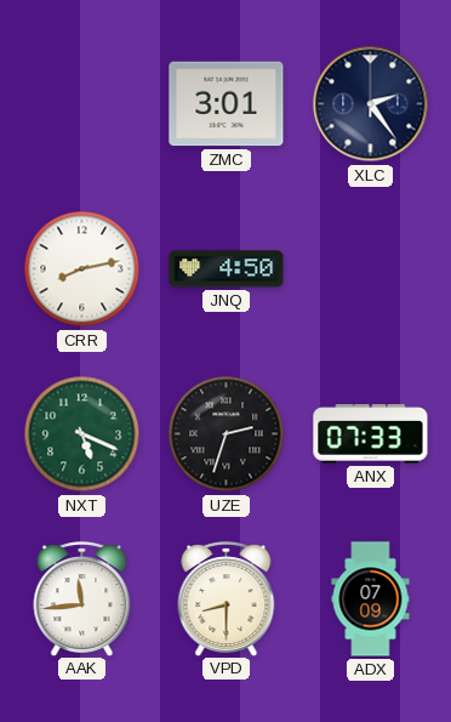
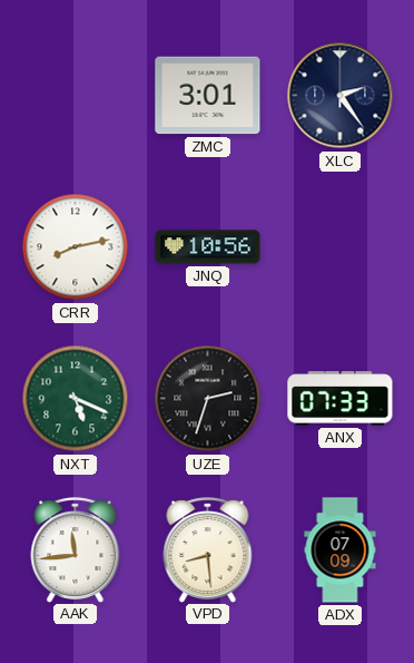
JNQ: 4:50 -> 10:56
VPD: 8:30 -> 8:29
